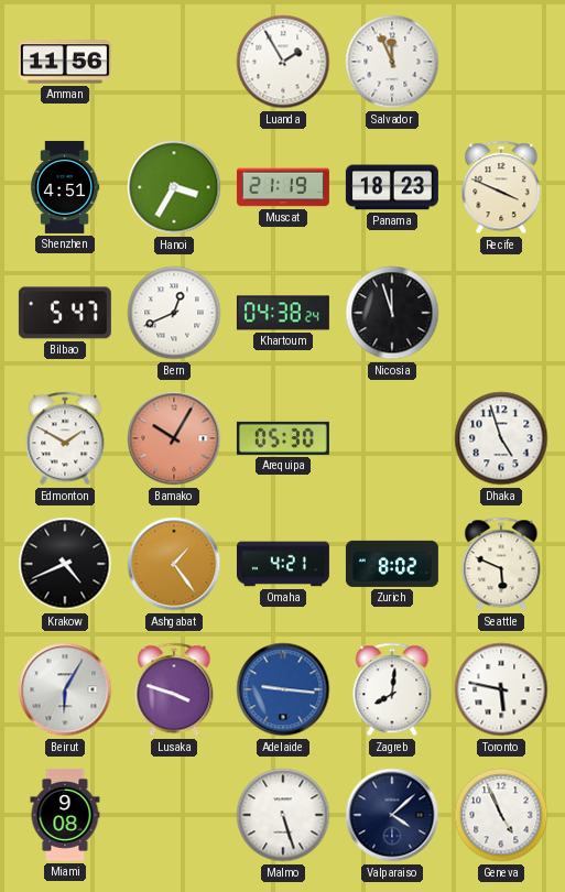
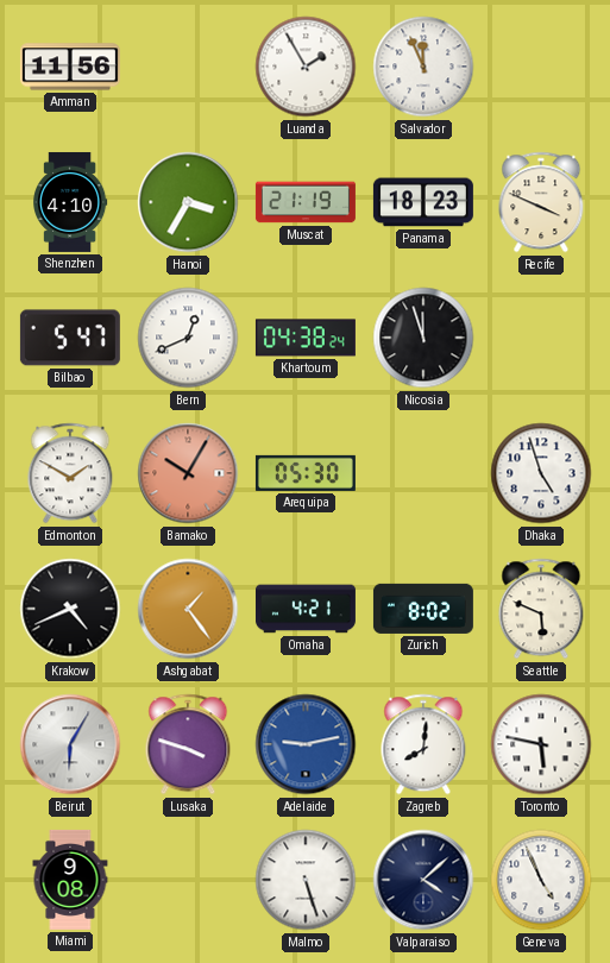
Shenzhen: 4:51 -> 4:10
Adelaide: 9:16 -> 9:13
